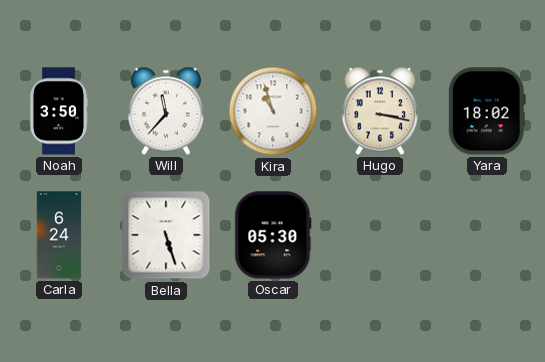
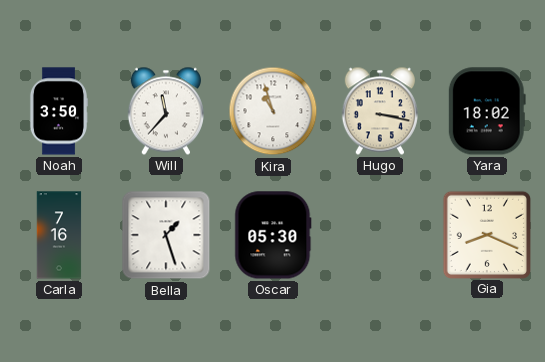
Carla: 6:24 -> 7:16
Bella: 5:27 -> 1:27
Gia: none -> 8:19
